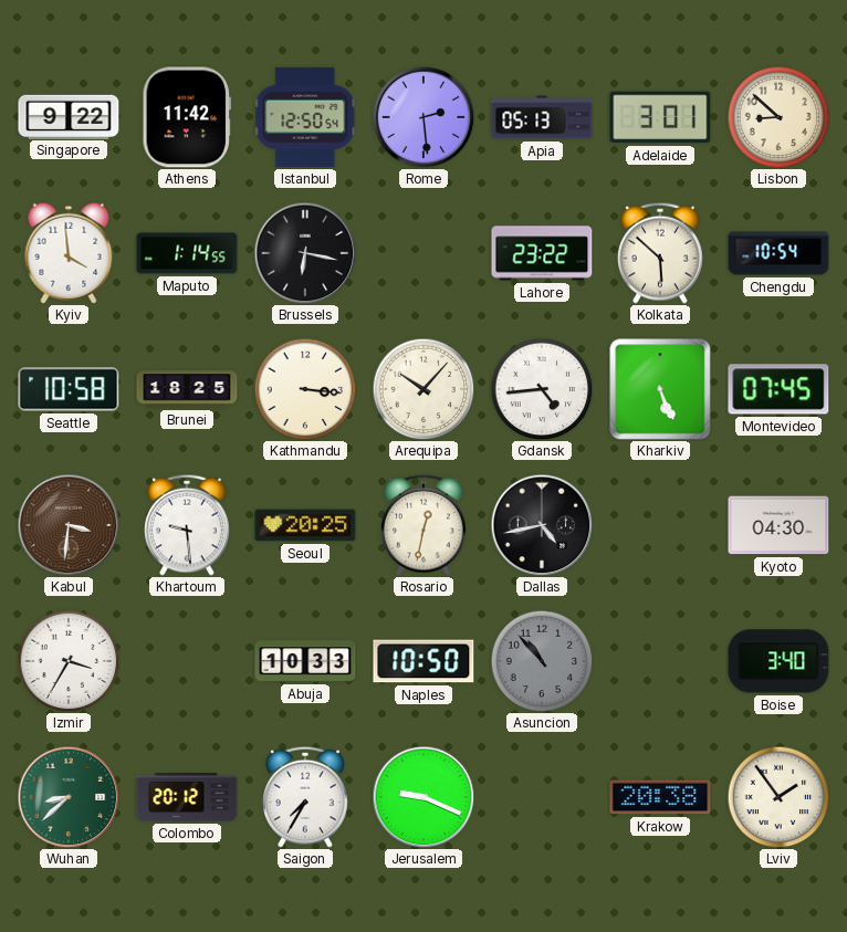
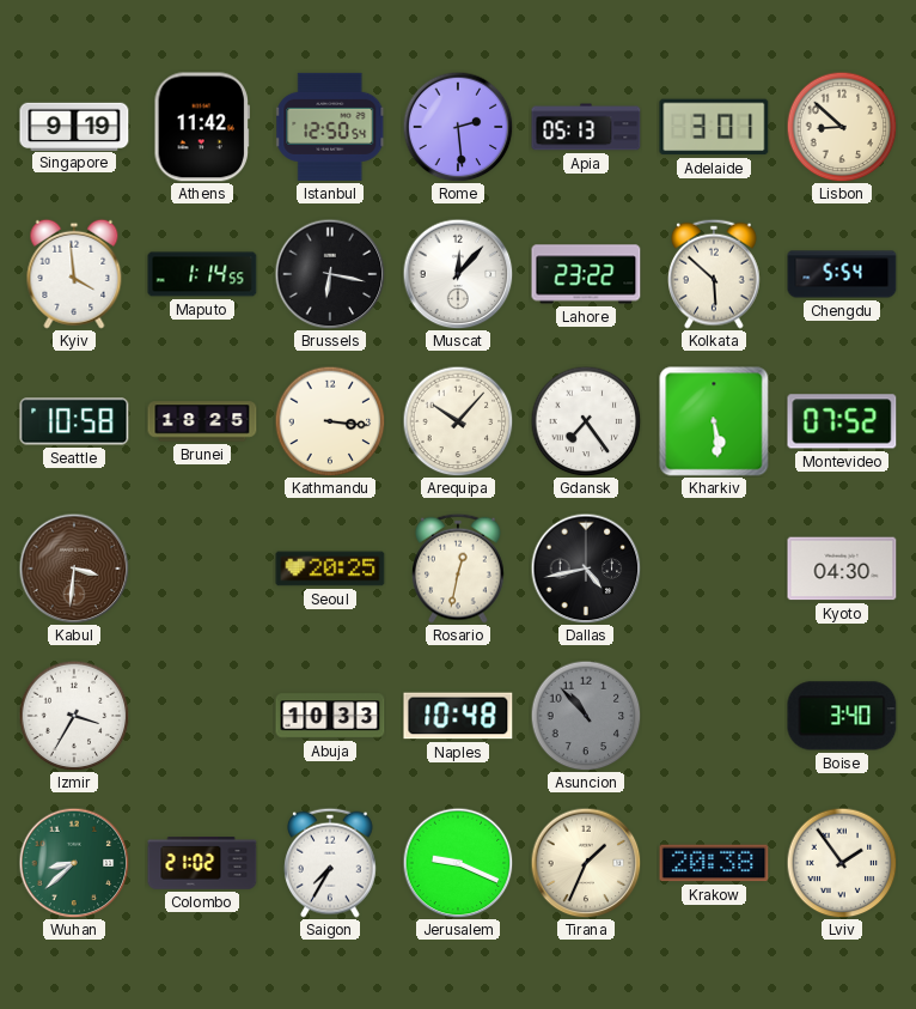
Singapore: 9:22 -> 9:19
Muscat: none -> 12:07
Chengdu: 10:54 -> 5:54
Gdansk: 4:44 -> 7:24
Kharkiv: 5:26 -> 5:29
Montevideo: 07:45 -> 07:52
Khartoum: 9:29 -> none
Naples: 10:50 -> 10:48
Colombo: 20:12 -> 21:02
Tirana: none -> 1:34
